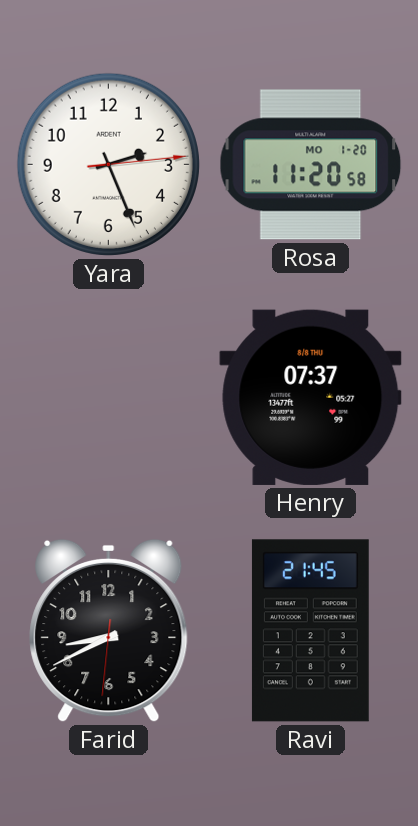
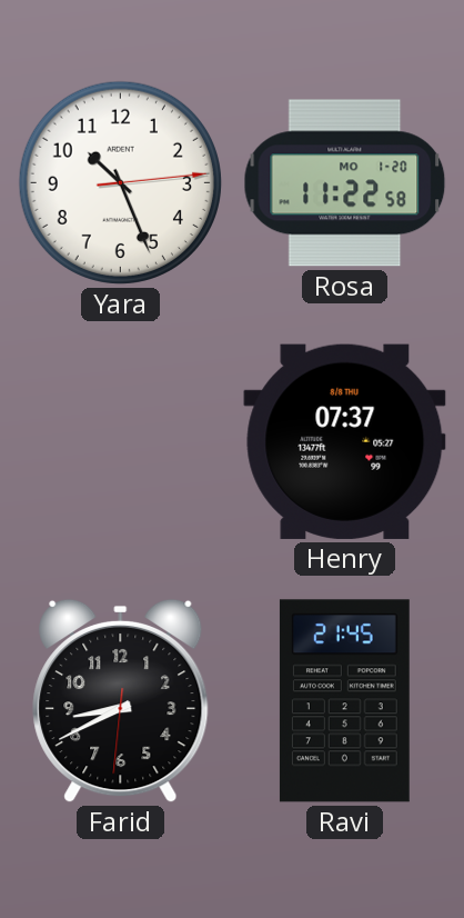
Yara: 2:26 -> 10:26
Rosa: 11:20 -> 11:22
